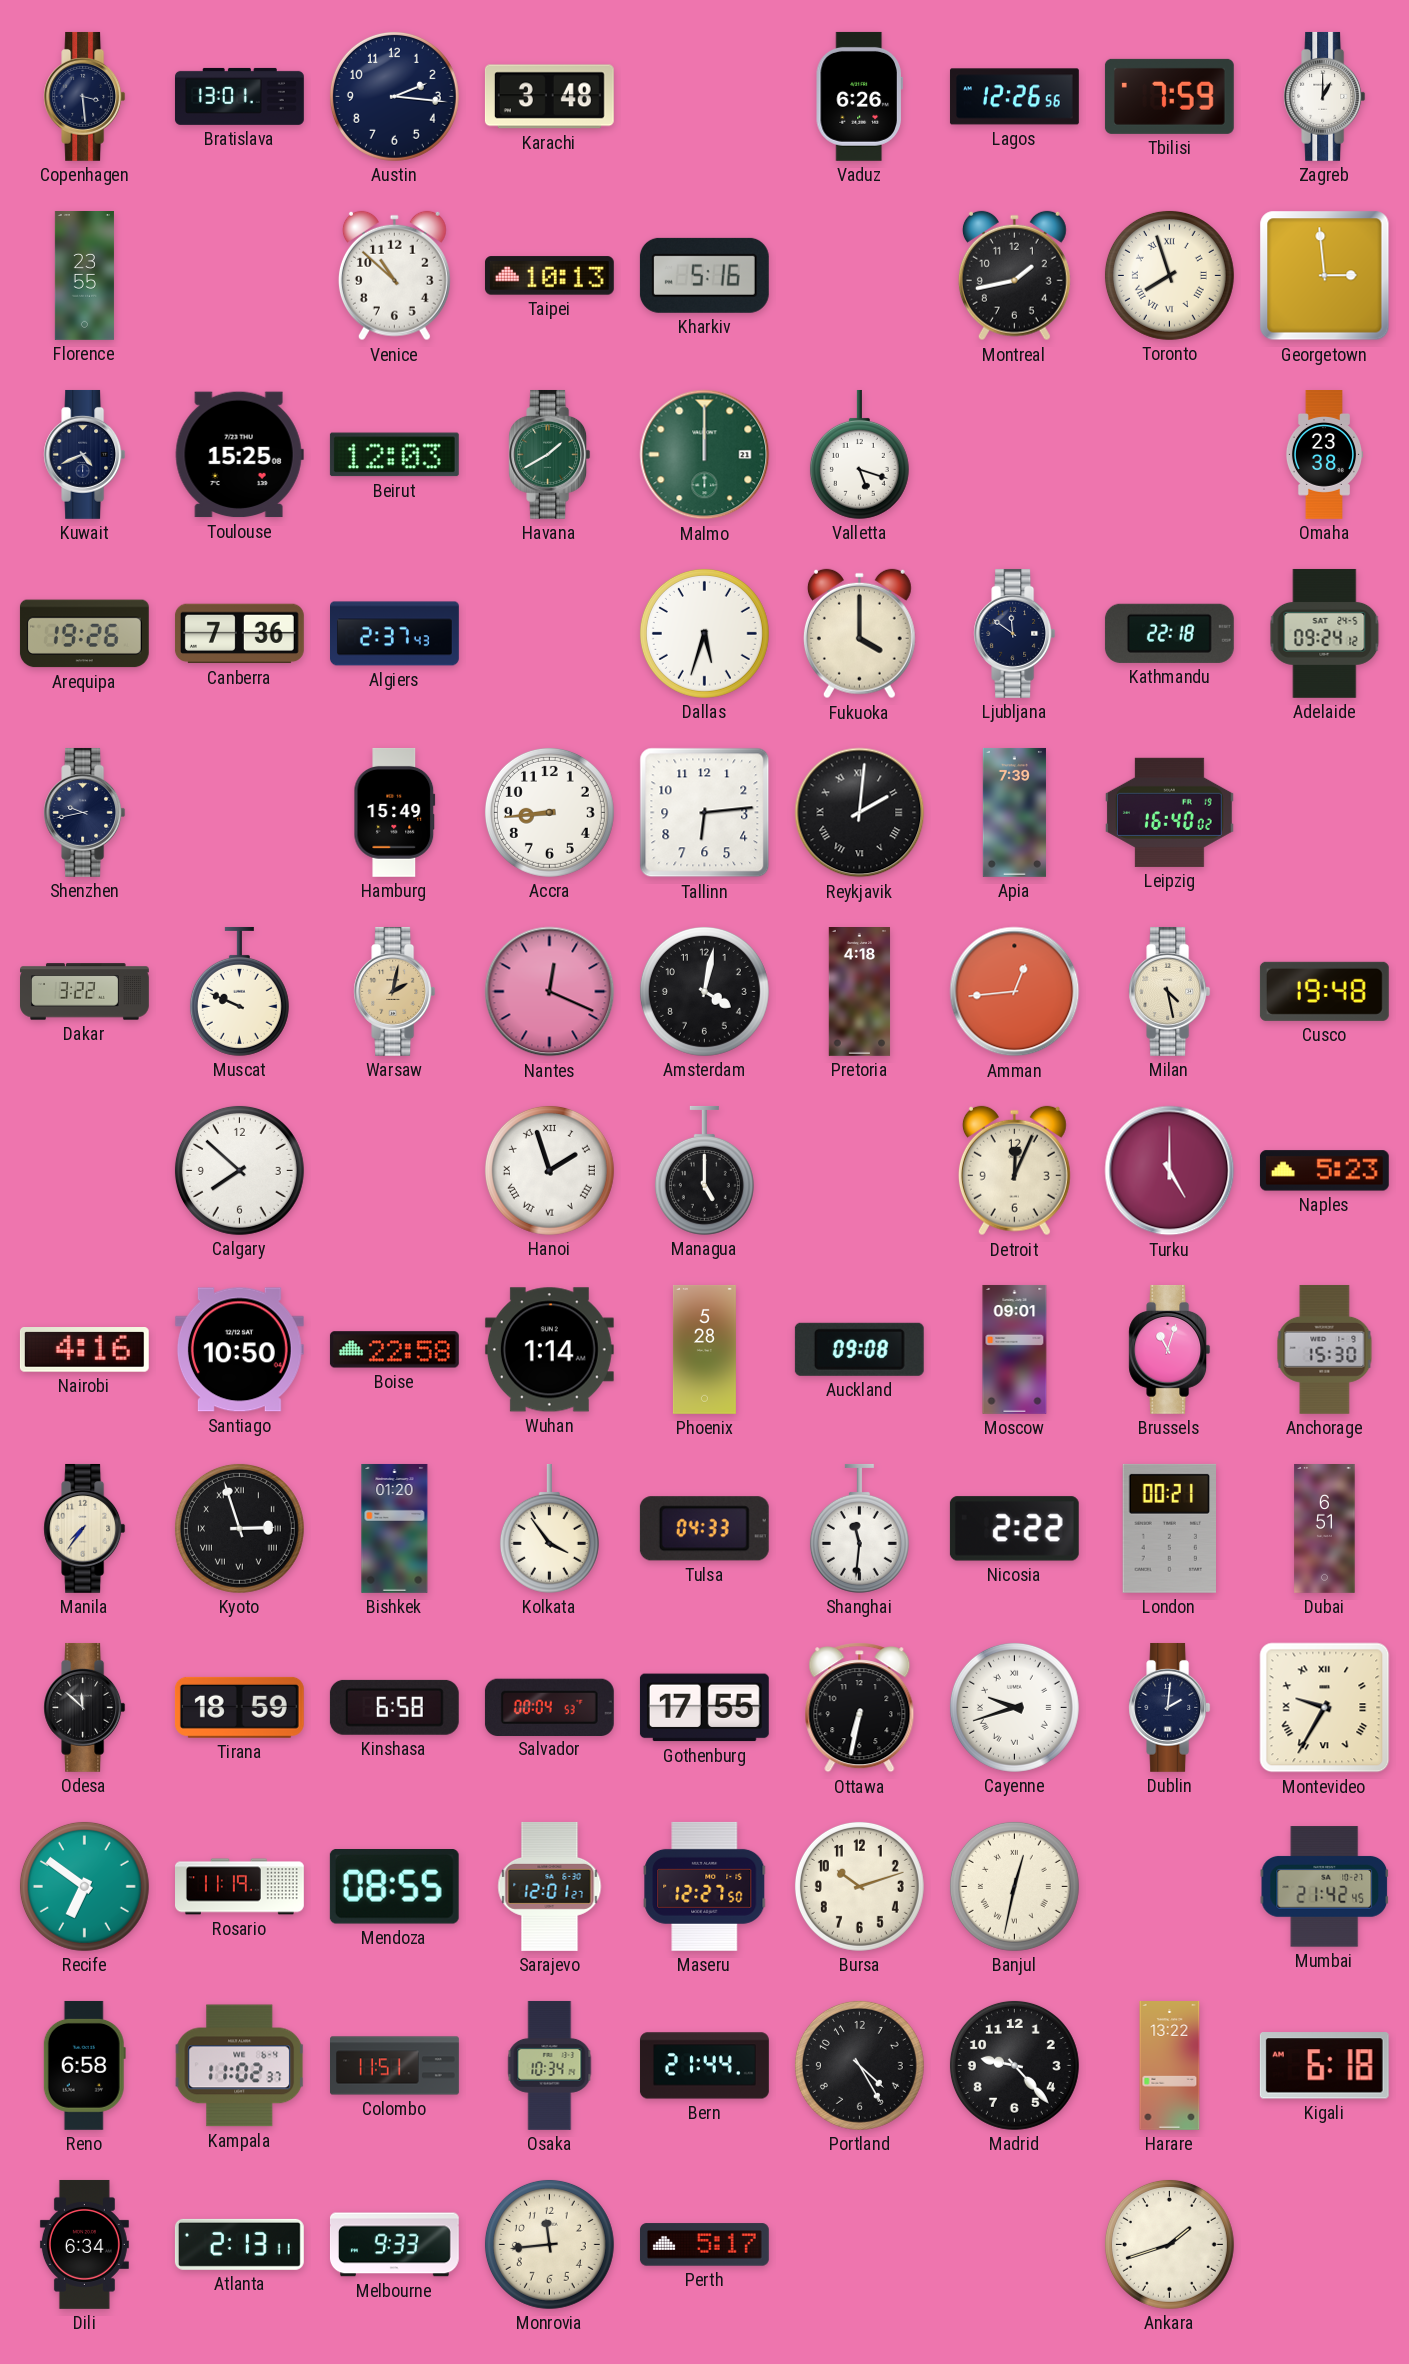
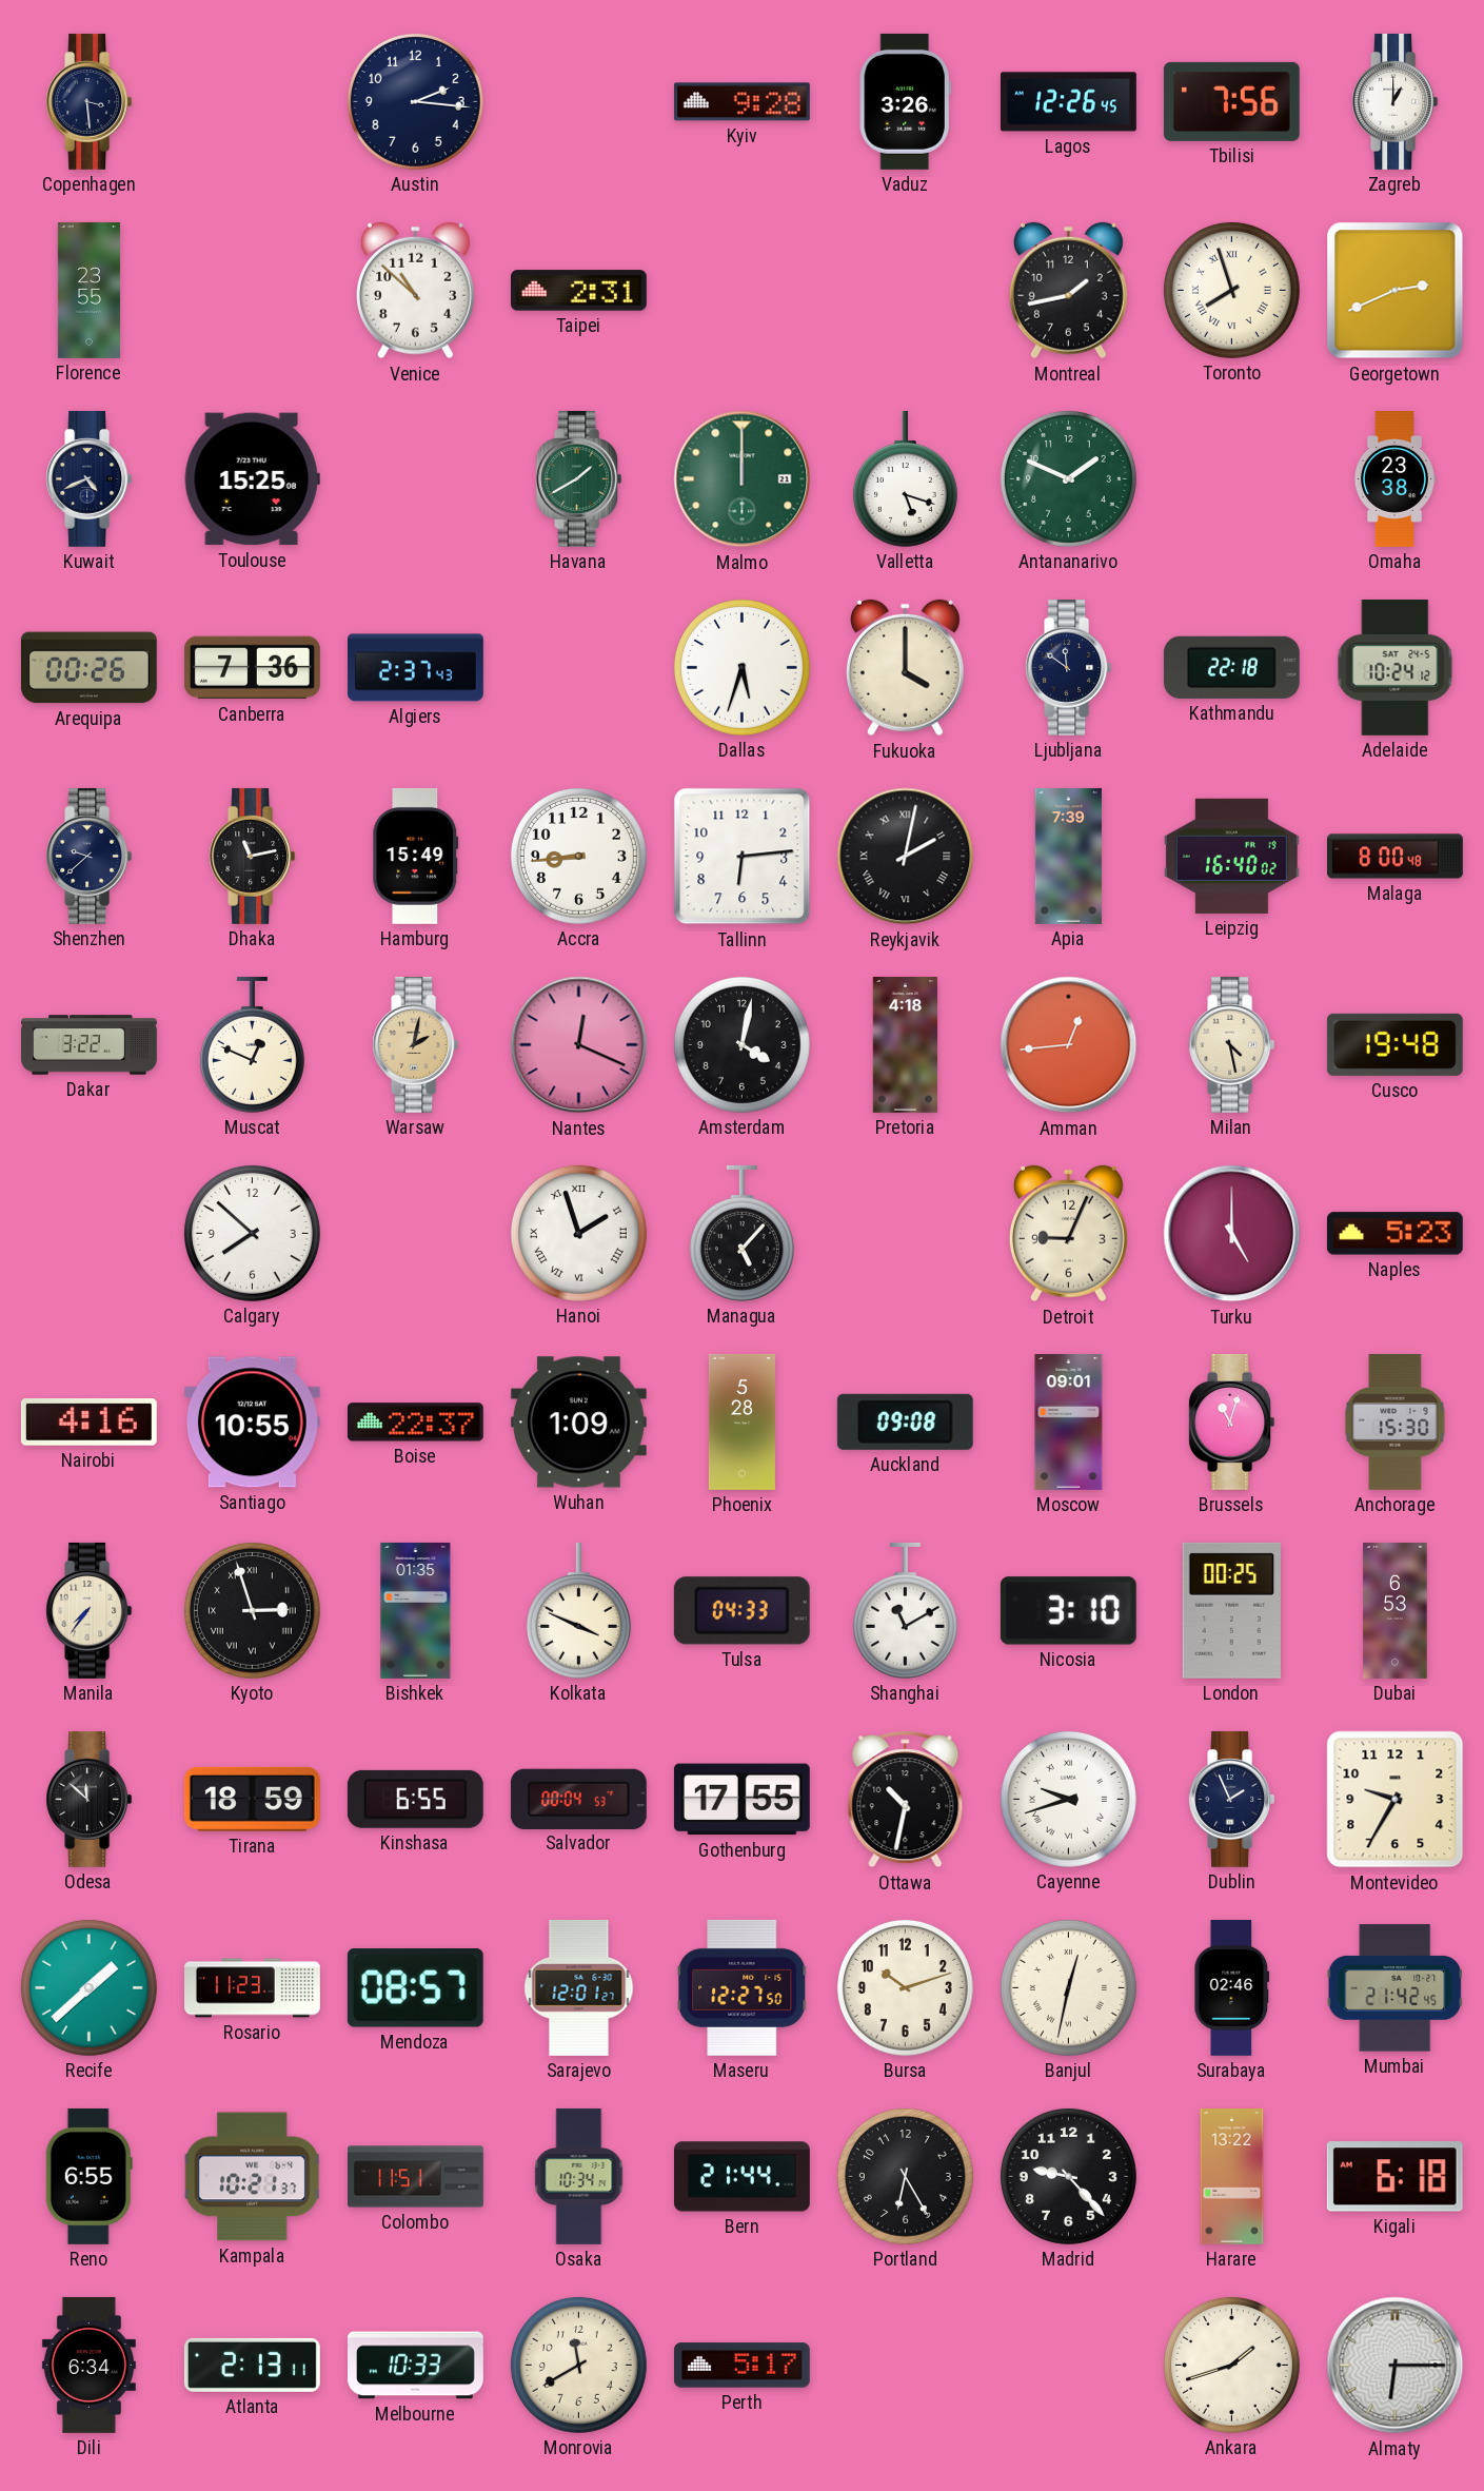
Bratislava: 13:01 -> none
Karachi: 3:48 -> none
Kyiv: none -> 9:28
Vaduz: 6:26 -> 3:26
Lagos: 12:26:56 -> 12:26:45
Tbilisi: 7:59 -> 7:56
Taipei: 10:13 -> 2:31
Kharkiv: 5:16 -> none
Georgetown: 2:59 -> 2:41
Beirut: 12:03 -> none
Antananarivo: none -> 1:49
Arequipa: 19:26 -> 00:26
Adelaide: 09:24 -> 10:24
Shenzhen: 9:43 -> 9:38
Dhaka: none -> 11:13
Reykjavik: 2:01 -> 2:02
Malaga: none -> 8:00
Muscat: 9:49 -> 12:49
Managua: 5:00 -> 5:07
Detroit: 12:04 -> 9:04
Santiago: 10:50 -> 10:55
Boise: 22:58 -> 22:37
Wuhan: 1:14 -> 1:09
Bishkek: 01:20 -> 01:35
Kolkata: 3:54 -> 3:49
Shanghai: 11:31 -> 11:10
Nicosia: 2:22 -> 3:10
London: 00:21 -> 00:25
Dubai: 6:51 -> 6:53
Kinshasa: 6:58 -> 6:55
Ottawa: 6:32 -> 10:32
Dublin: 2:01 -> 1:56
Montevideo numerals: Roman -> Arabic
Recife: 6:51 -> 1:38
Rosario: 11:19 -> 11:23
Mendoza: 08:55 -> 08:57
Surabaya: none -> 02:46
Reno: 6:58 -> 6:55
Kampala: 11:02 -> 10:21
Portland: 4:25 -> 6:25
Melbourne: 9:33 -> 10:33
Monrovia: 11:44 -> 11:40
Almaty: none -> 6:15
